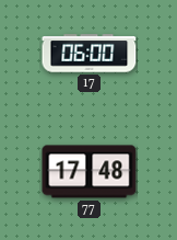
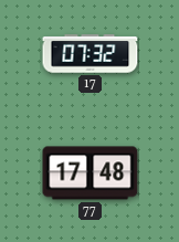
17: 06:00 -> 07:32
